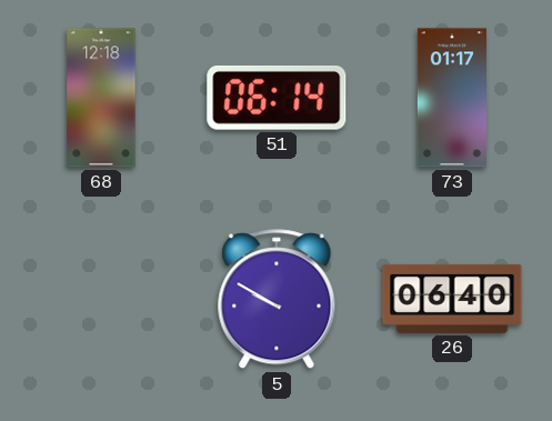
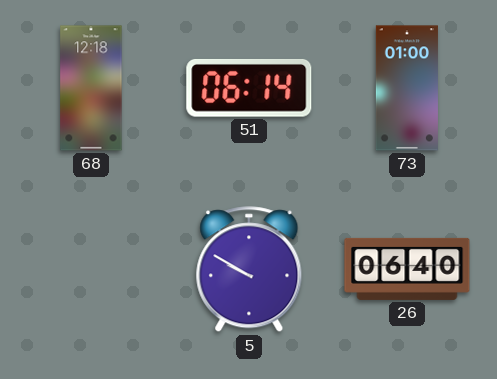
73: 01:17 -> 01:00
